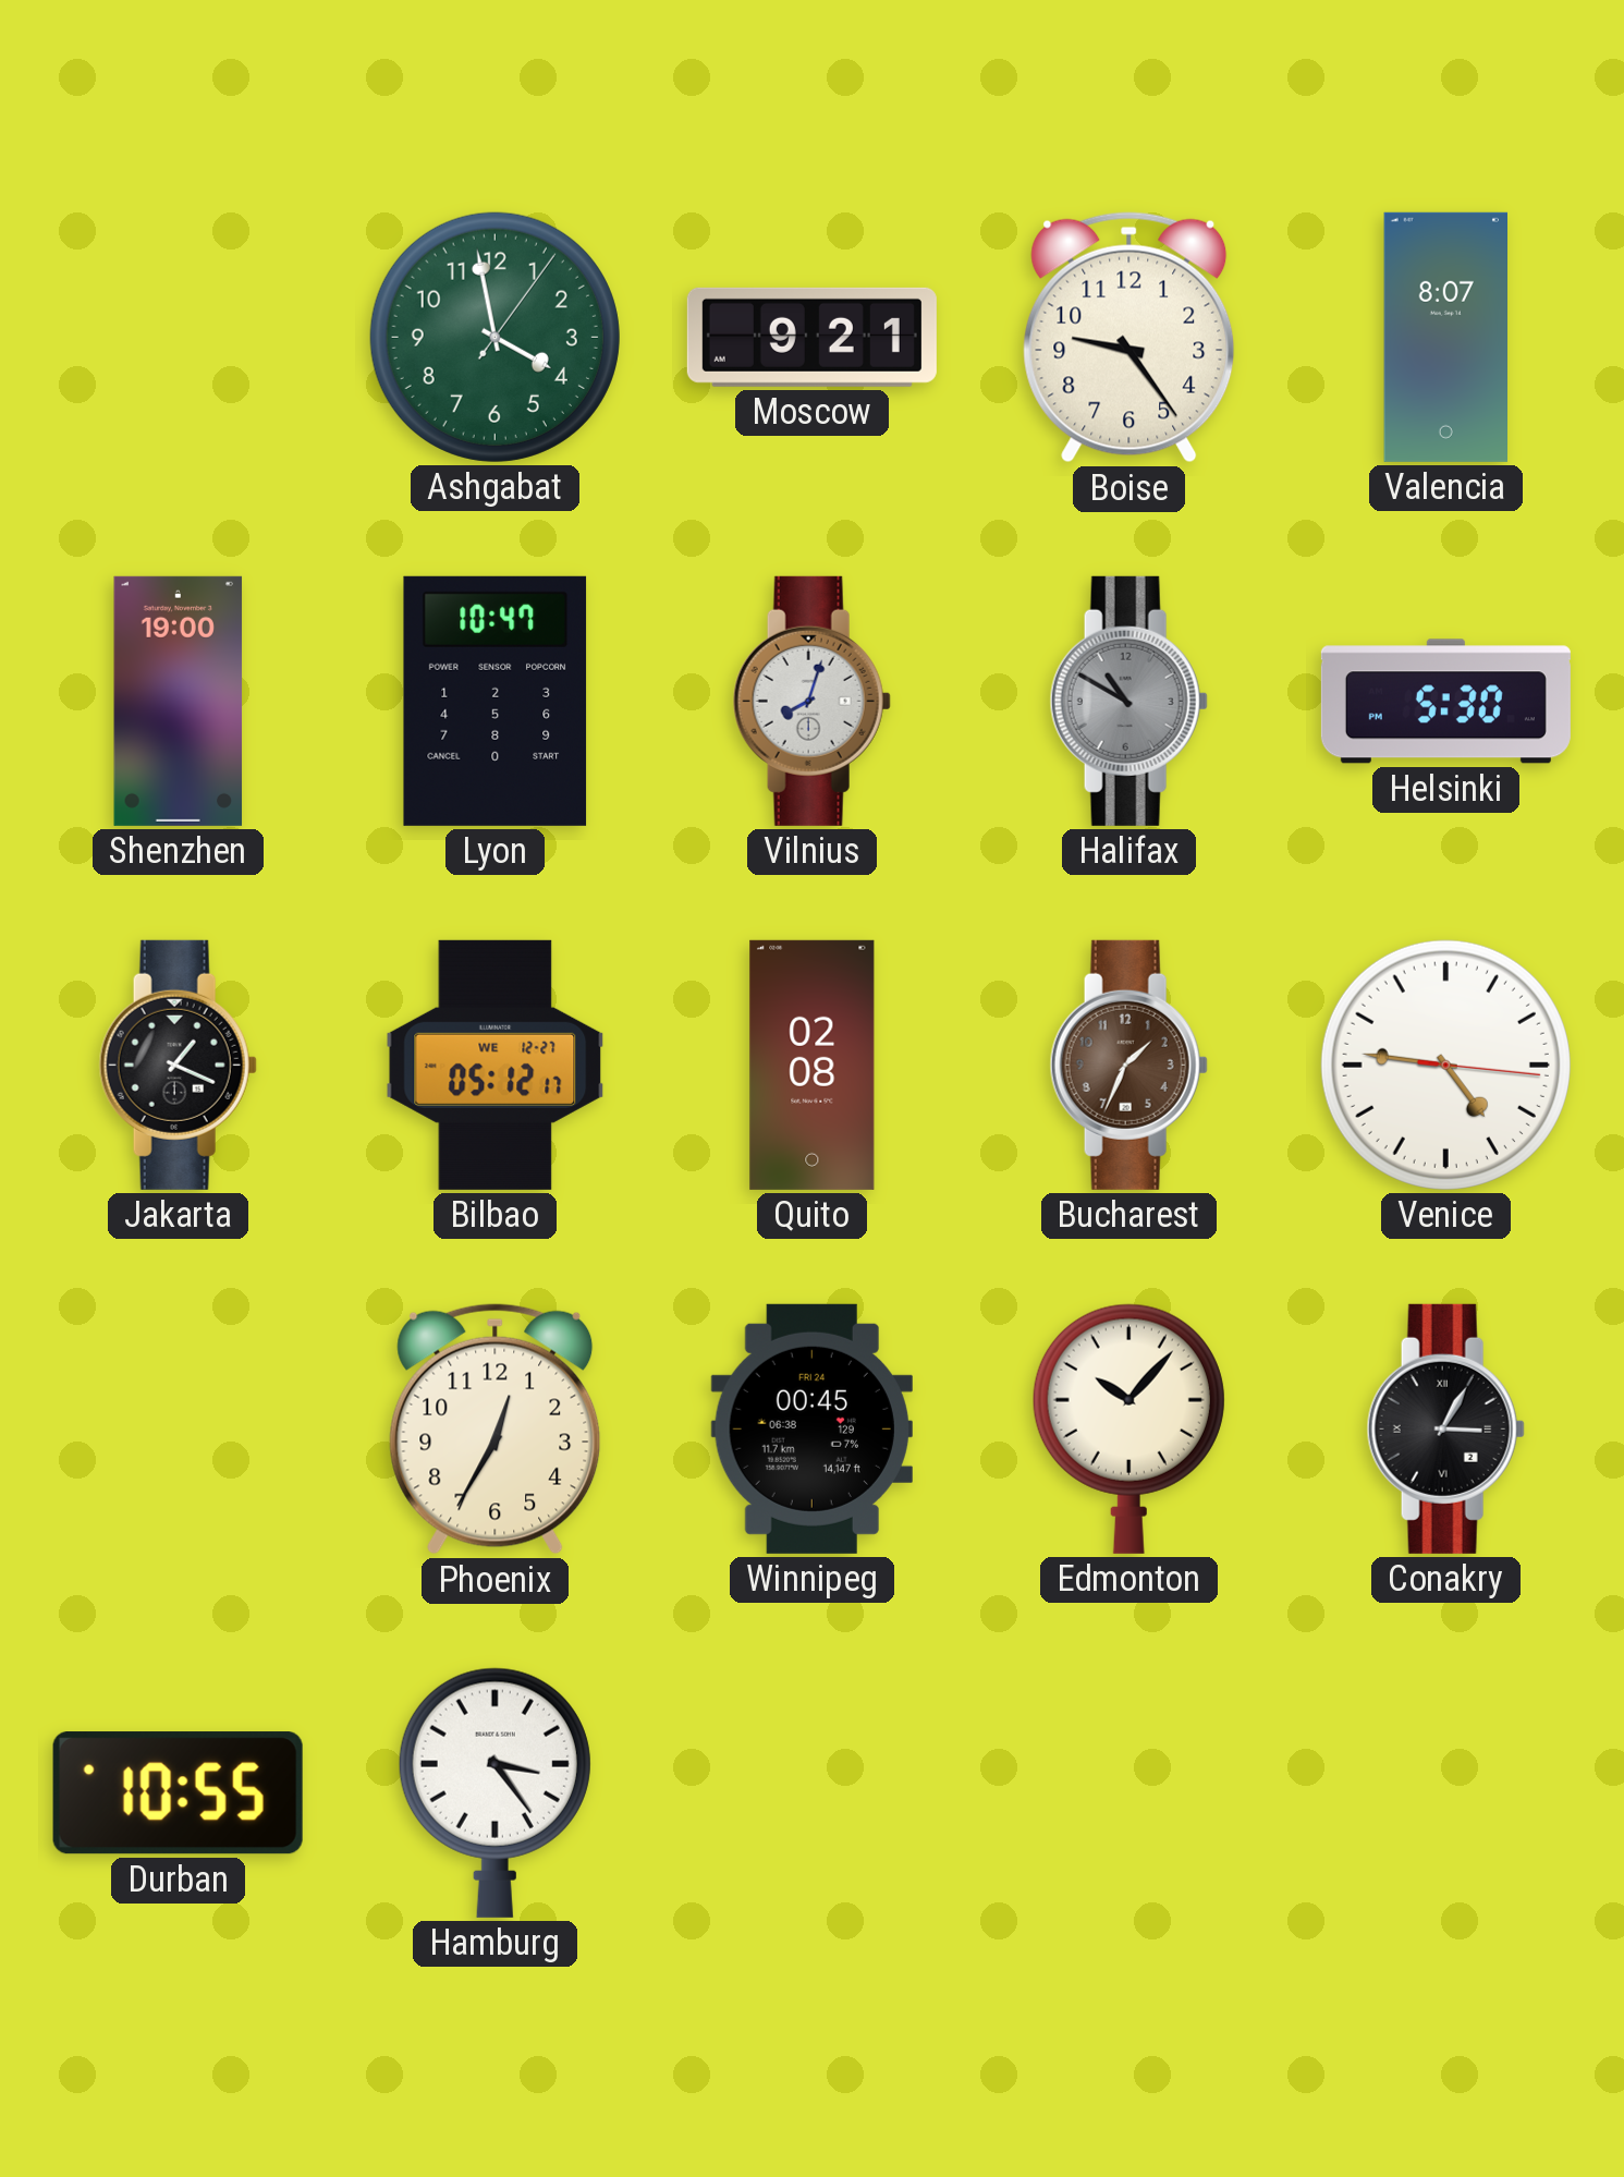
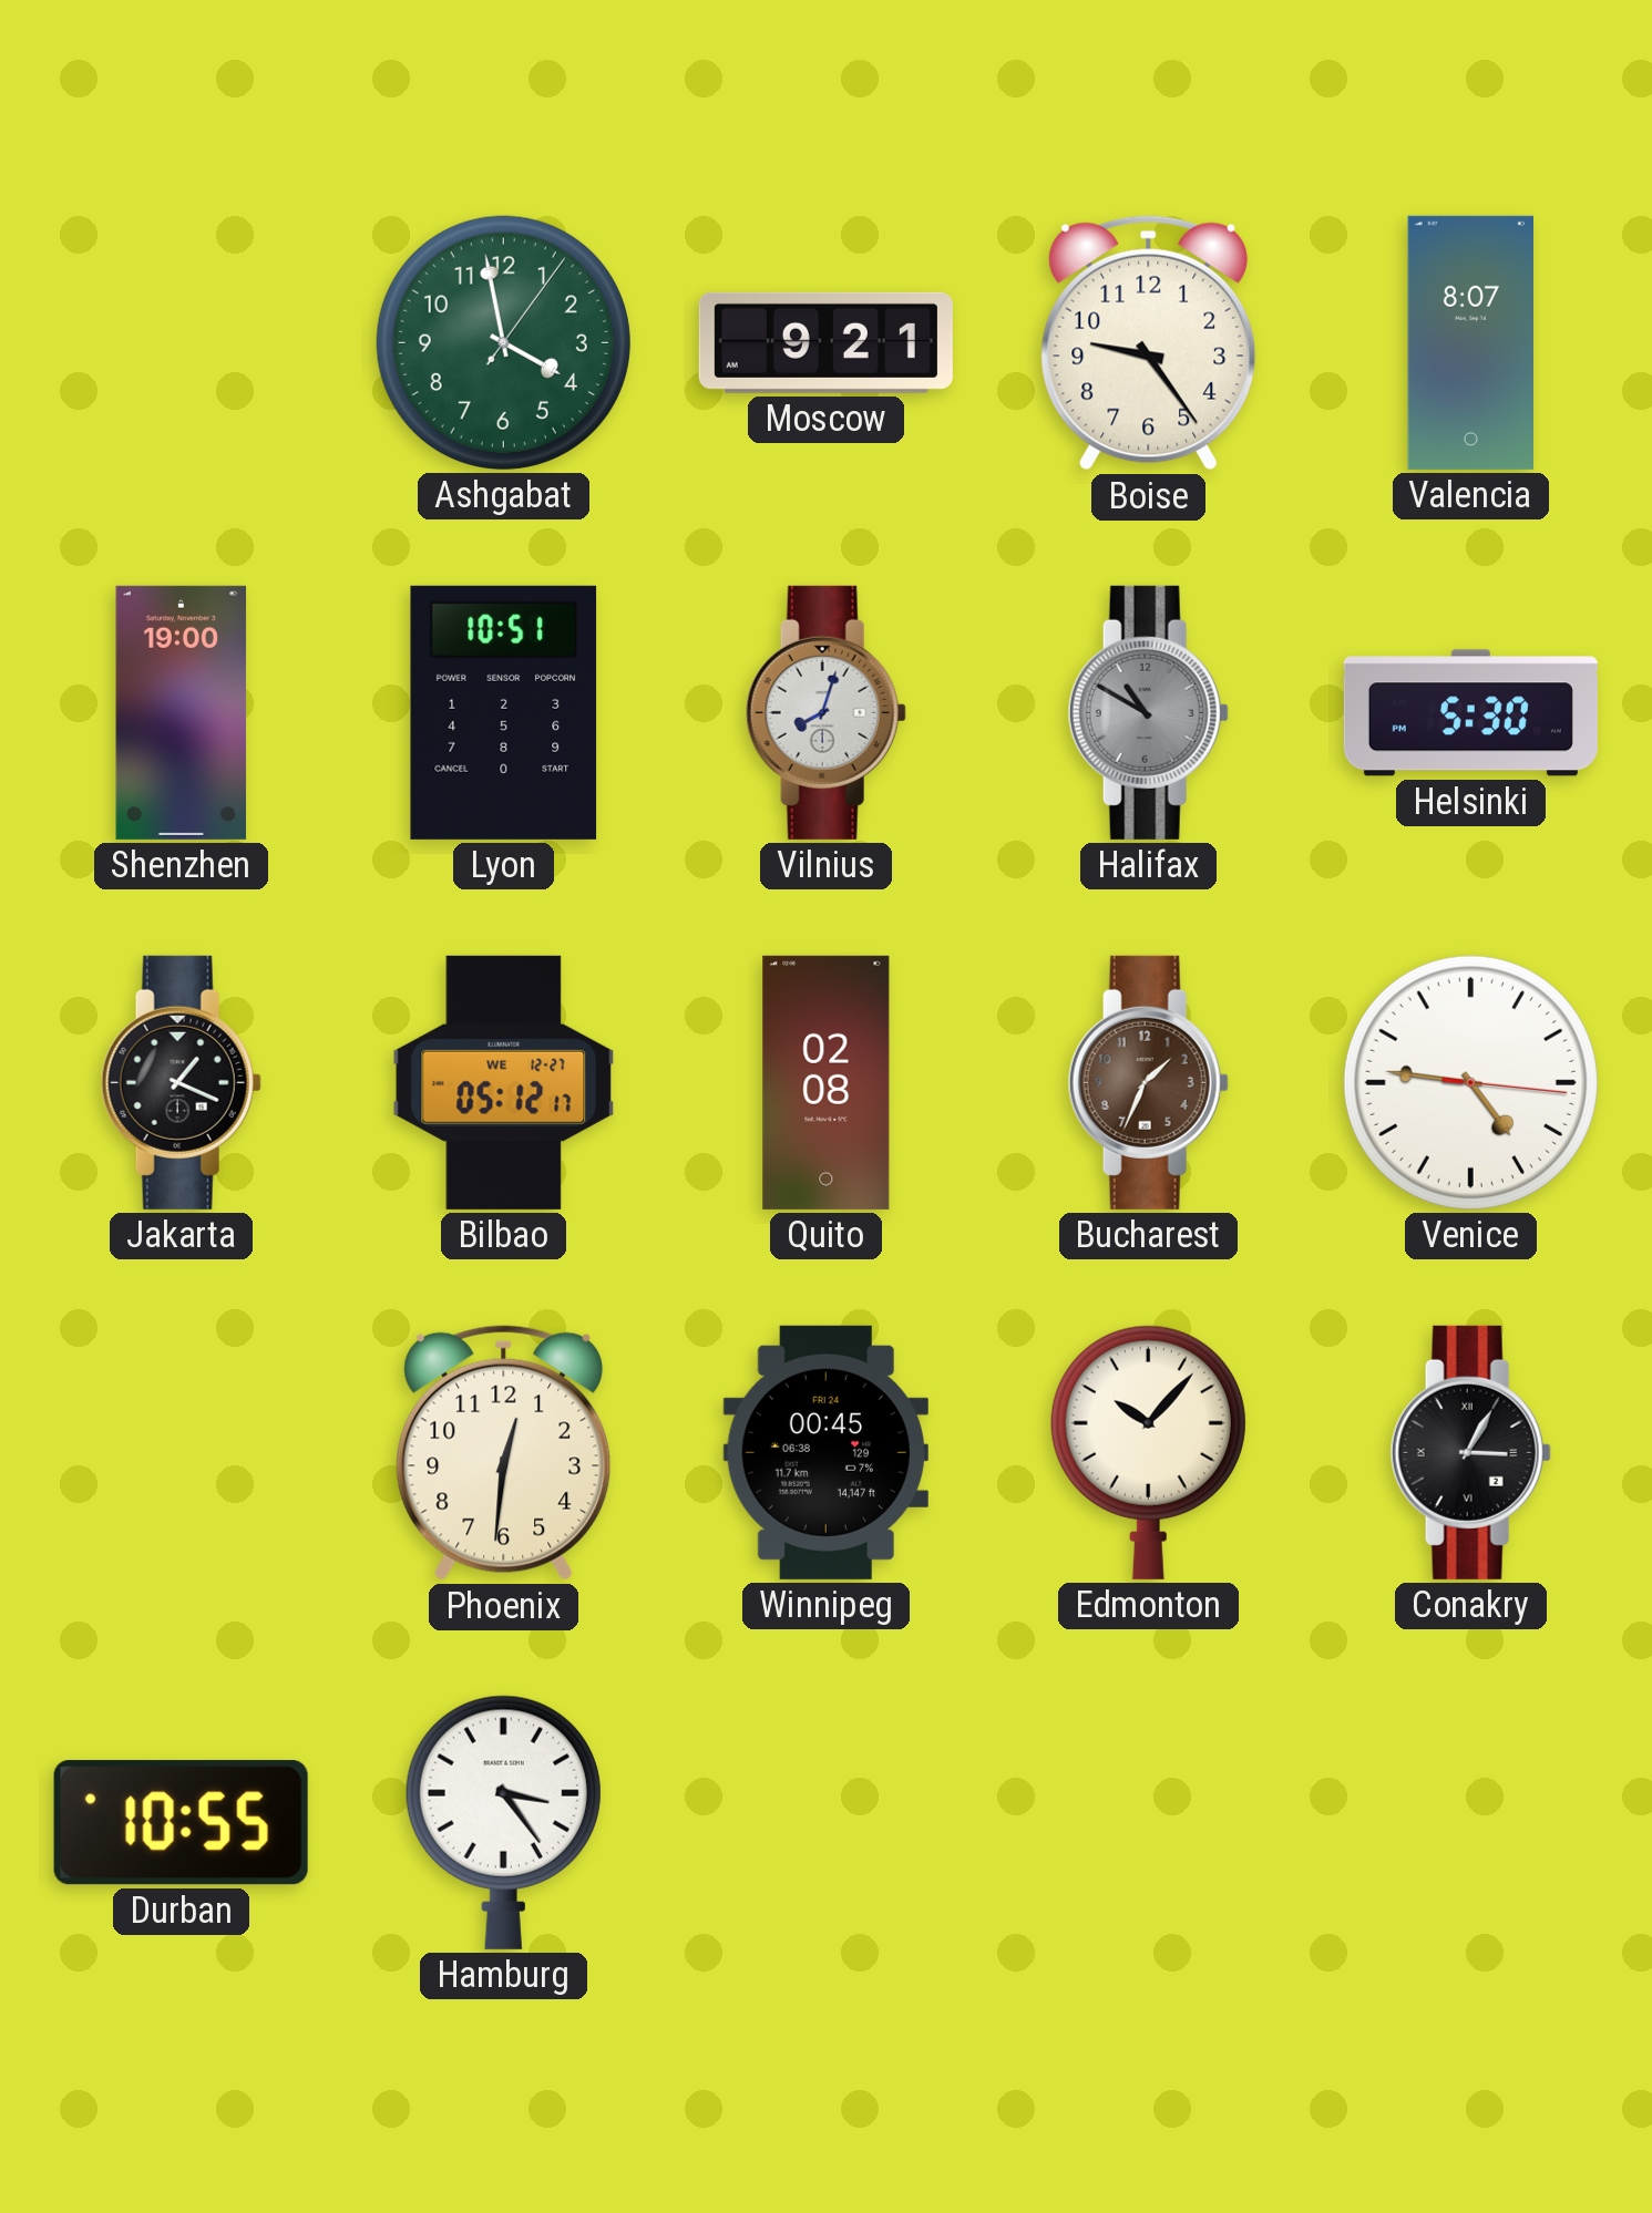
Lyon: 10:47 -> 10:51
Phoenix: 12:35 -> 12:31
